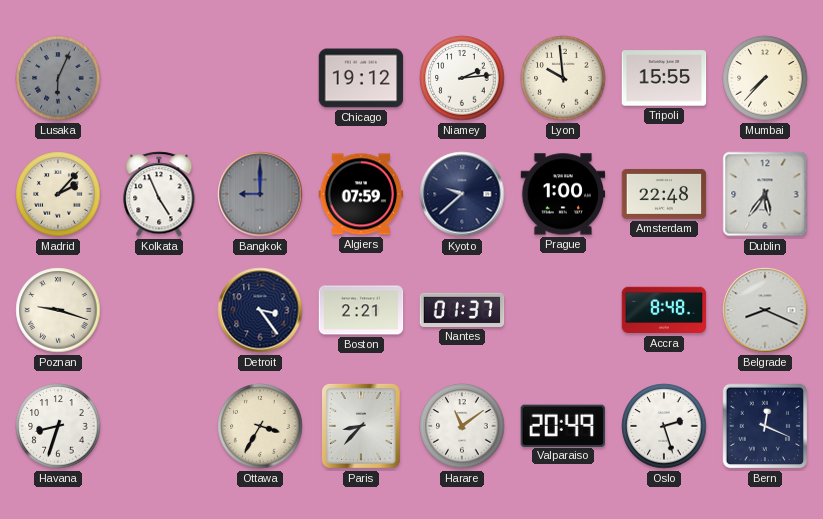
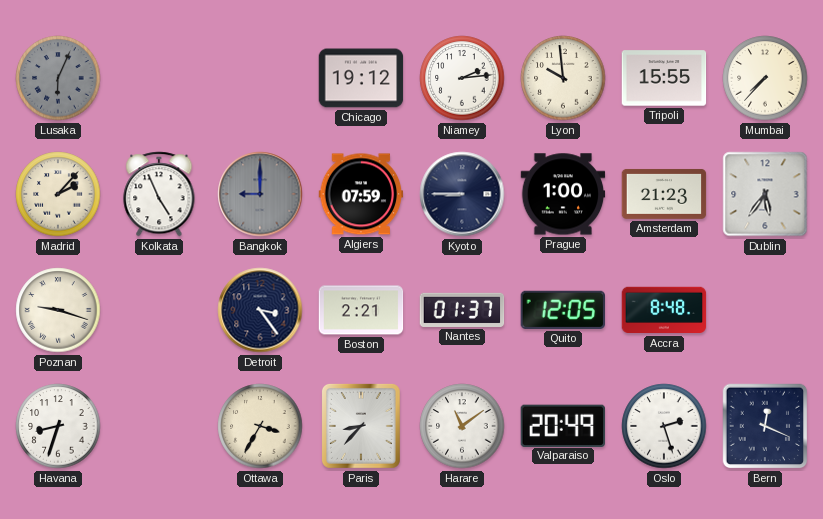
Kyoto: 9:38 -> 8:45
Amsterdam: 22:48 -> 21:23
Quito: none -> 12:05
Belgrade: 8:19 -> none
